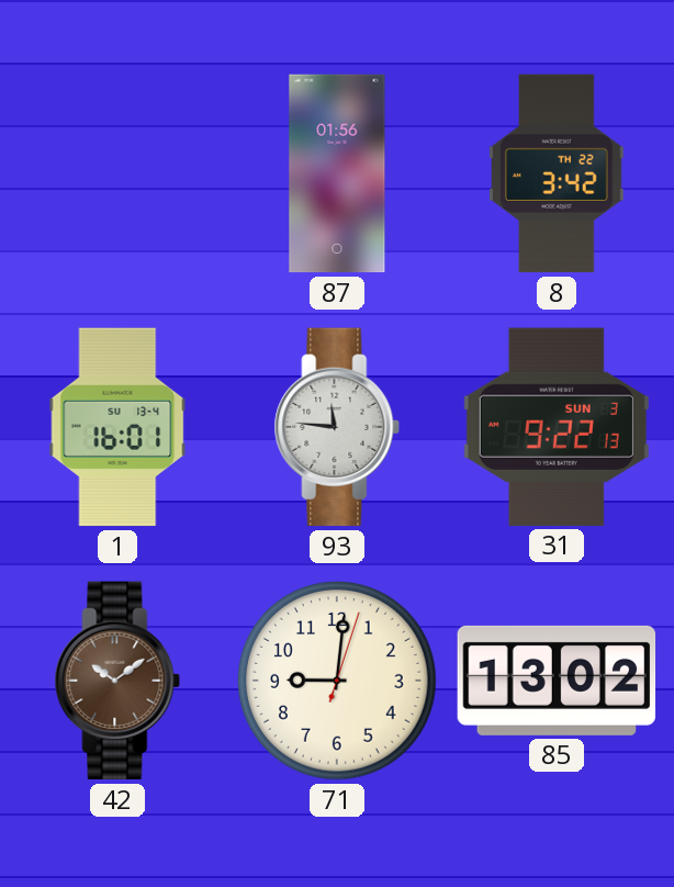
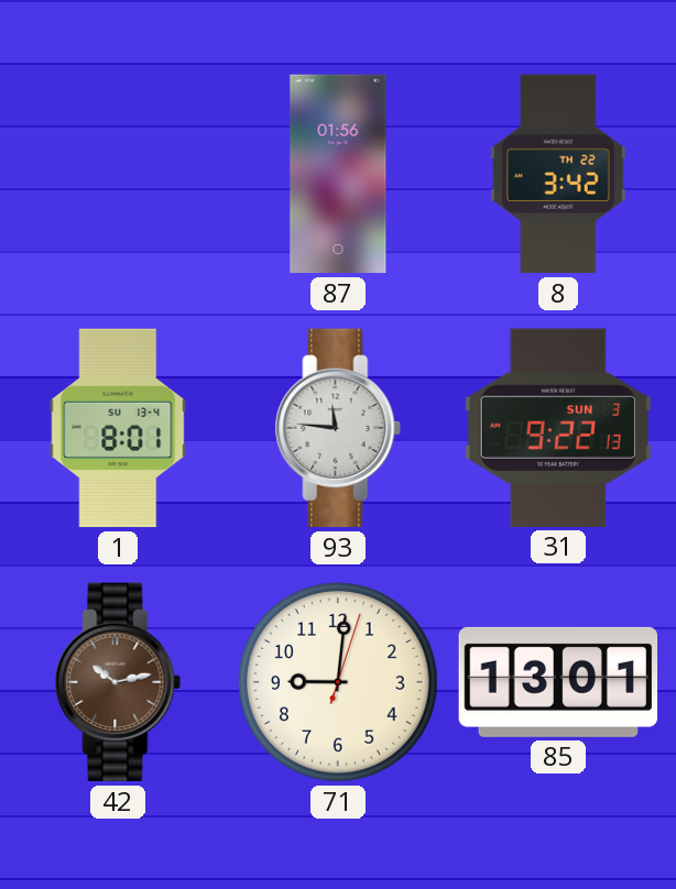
1: 16:01 -> 8:01
42: 10:09 -> 10:13
85: 13:02 -> 13:01
